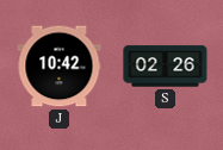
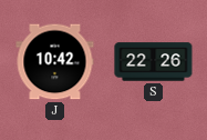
S: 02:26 -> 22:26
